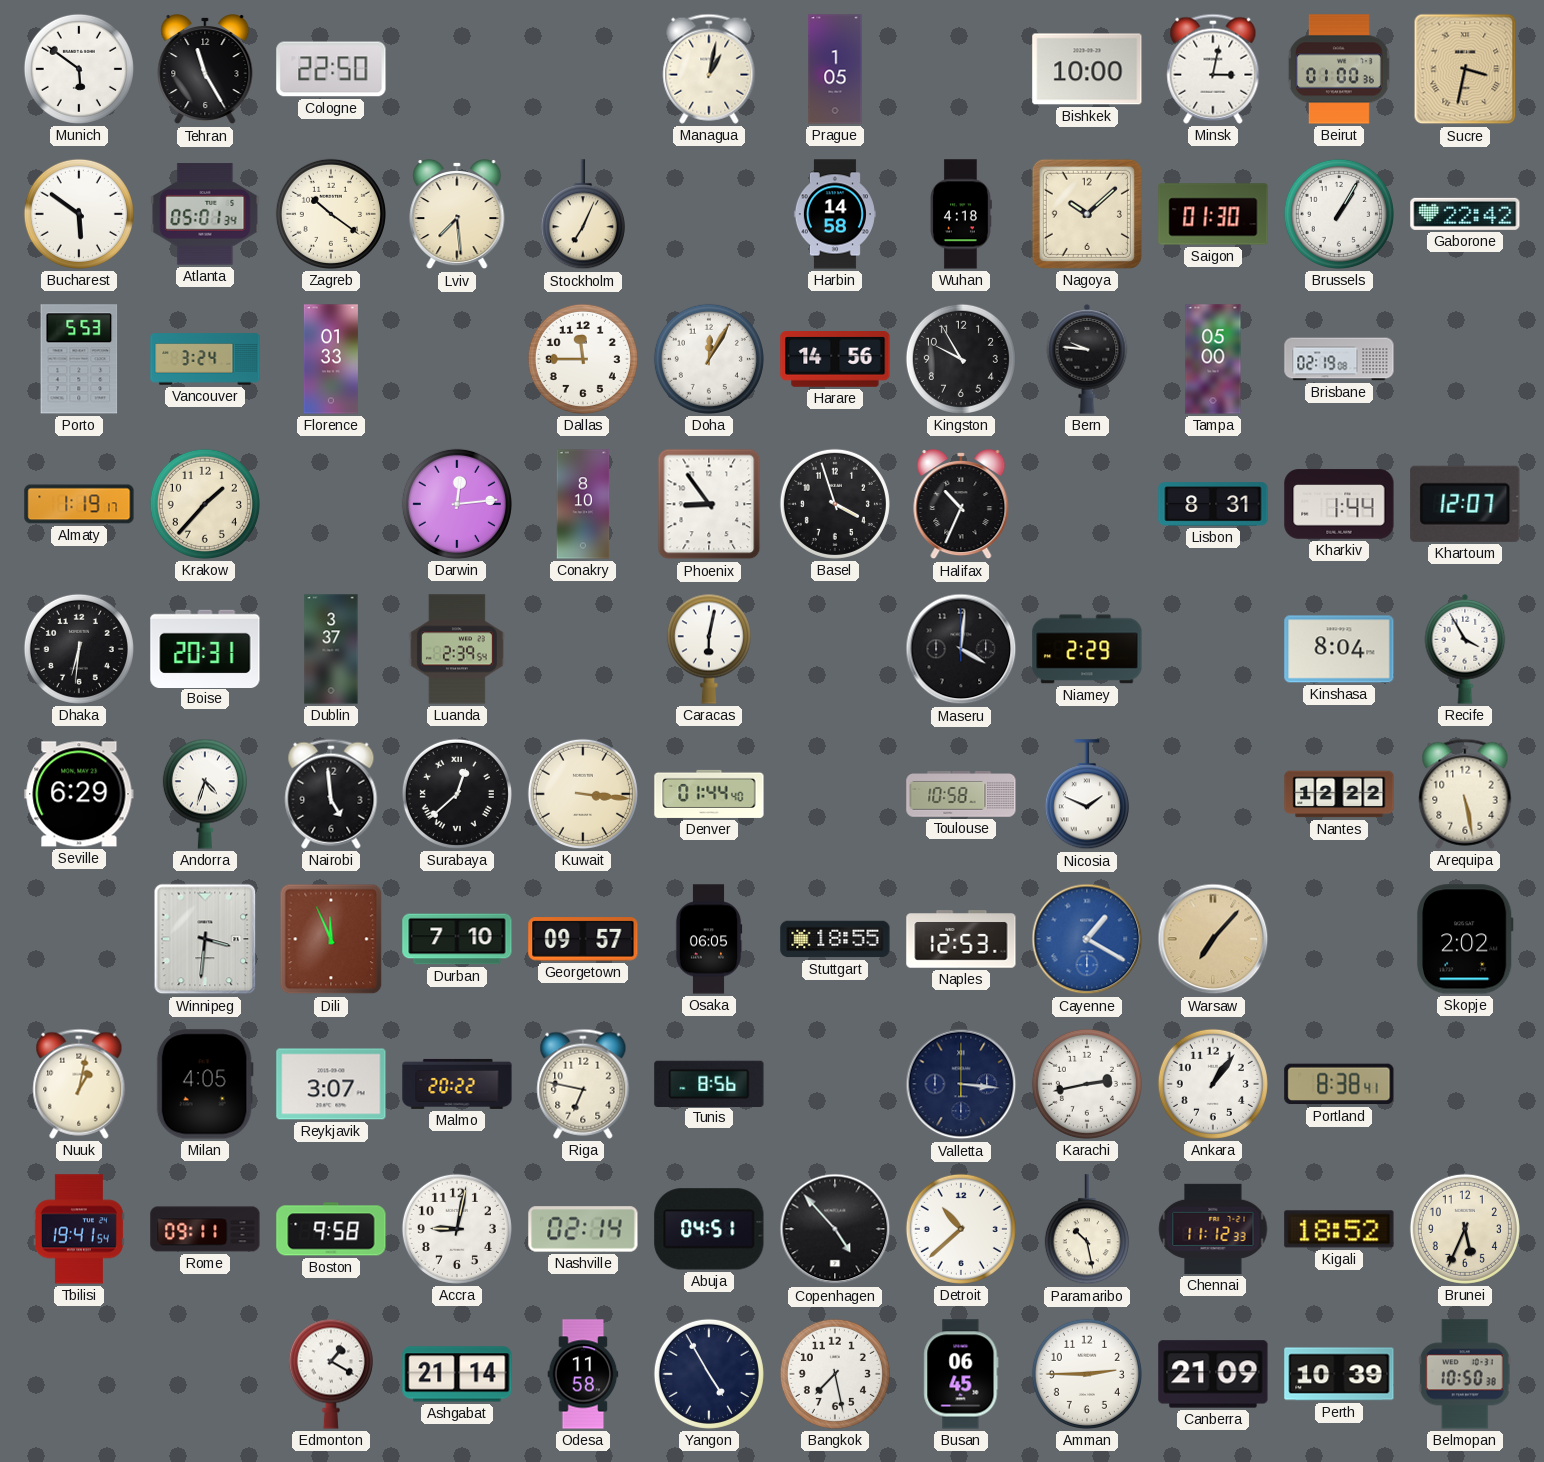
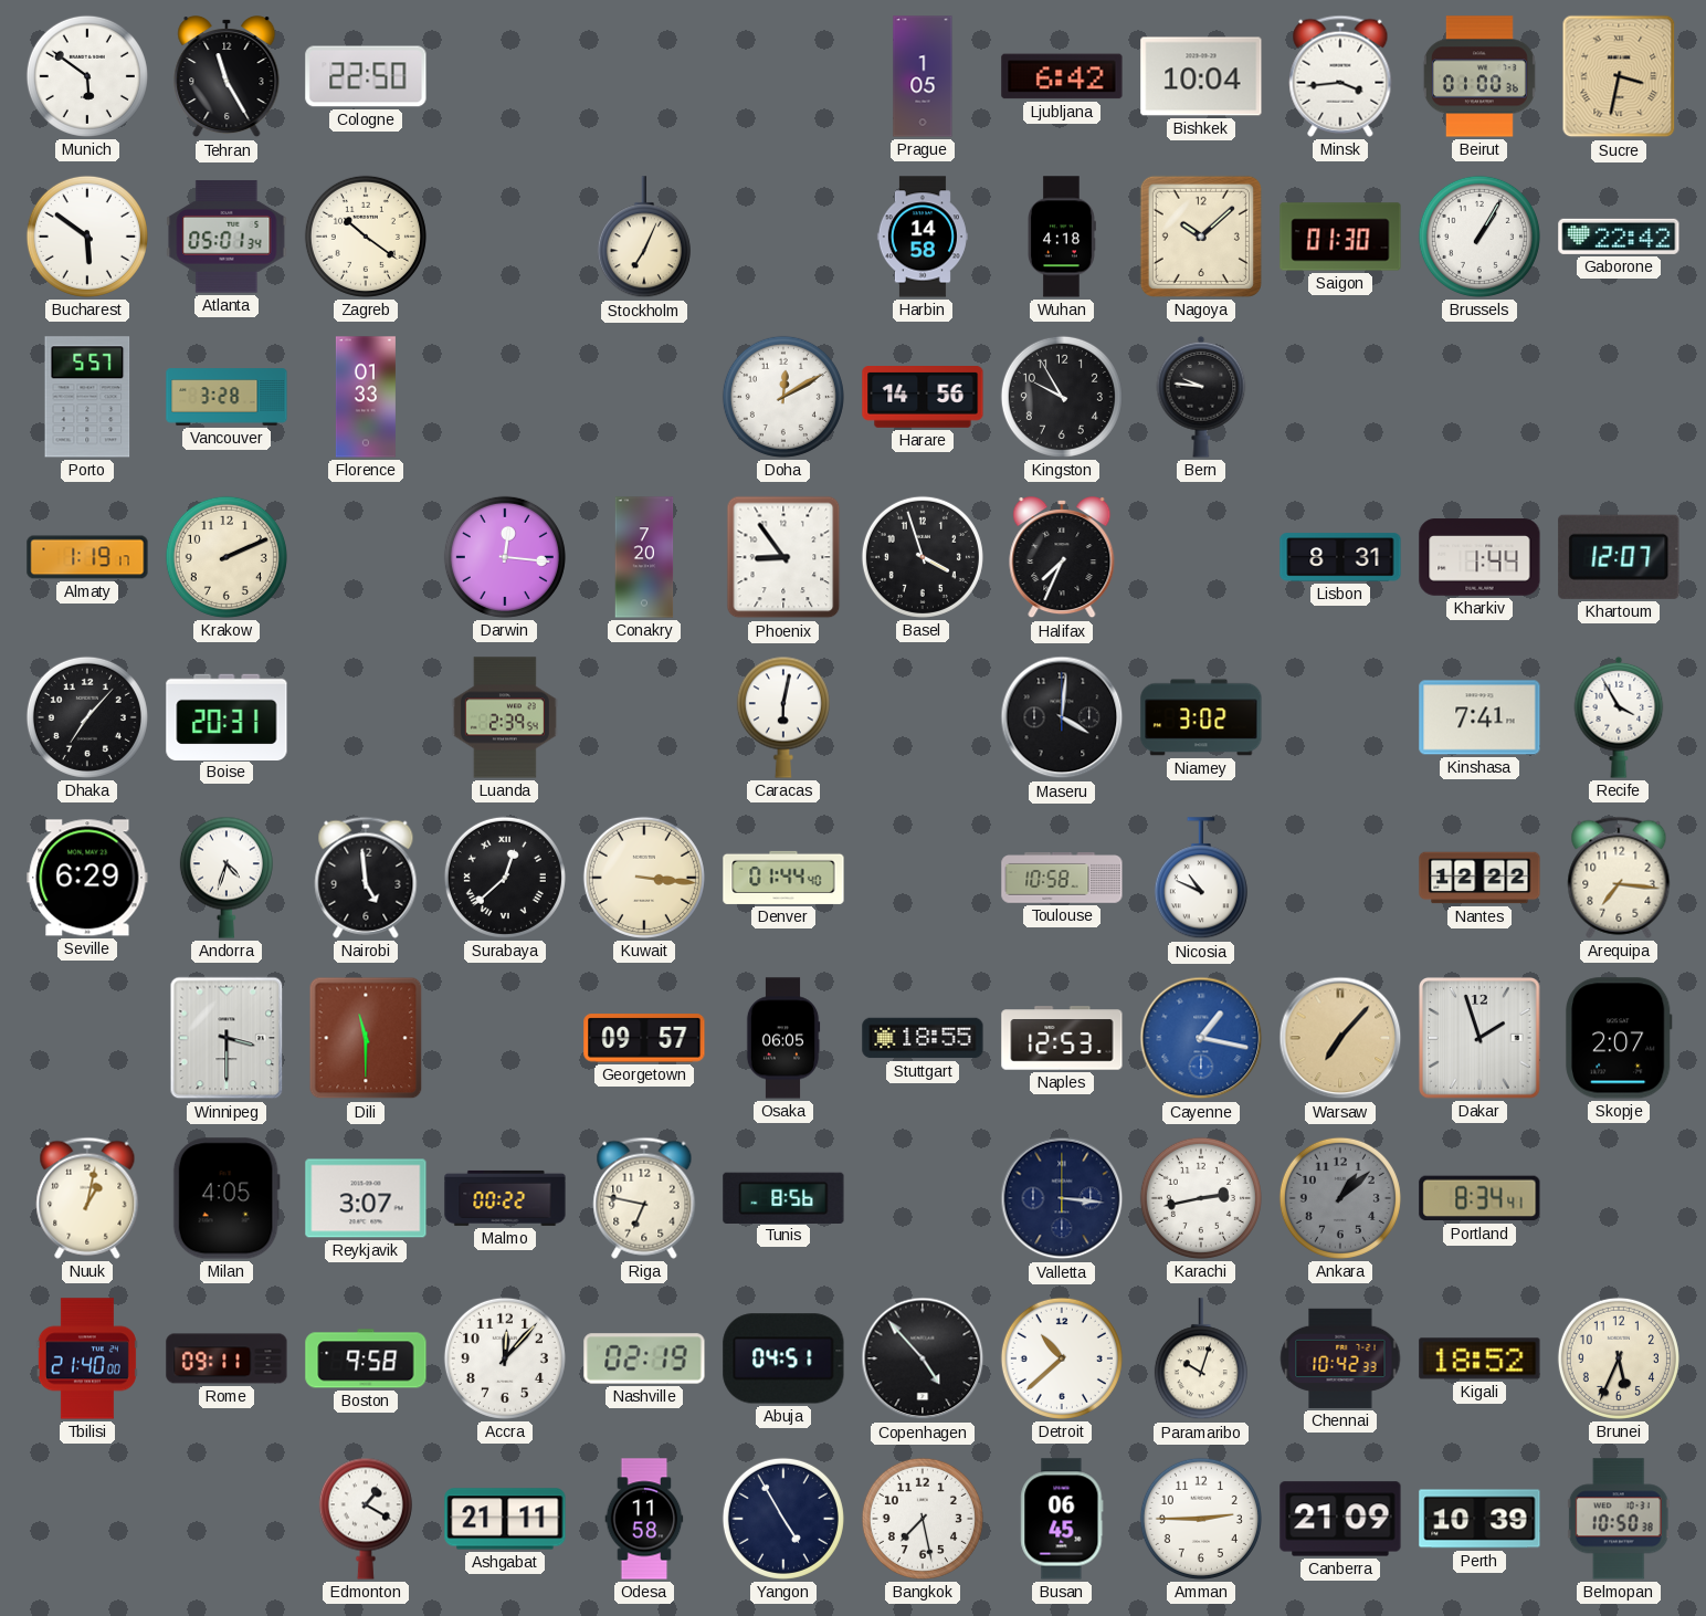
Managua: 1:02 -> none
Ljubljana: none -> 6:42
Bishkek: 10:00 -> 10:04
Minsk: 3:02 -> 3:44
Lviv: 7:29 -> none
Porto: 5:53 -> 5:57
Vancouver: 3:24 -> 3:28
Dallas: 11:45 -> none
Doha: 12:05 -> 12:10
Tampa: 05:00 -> none
Brisbane: 02:19 -> none
Krakow: 1:37 -> 2:11
Darwin: 12:14 -> 12:16
Conakry: 8:10 -> 7:20
Halifax: 10:34 -> 7:34
Dhaka: 6:31 -> 7:07
Dublin: 3:37 -> none
Niamey: 2:29 -> 3:02
Kinshasa: 8:04 -> 7:41
Nicosia: 1:49 -> 10:49
Arequipa: 5:28 -> 7:16
Winnipeg: 3:31 -> 3:30
Dili: 11:56 -> 11:30
Durban: 7:10 -> none
Cayenne: 1:20 -> 1:17
Dakar: none -> 1:57
Skopje: 2:02 -> 2:07
Malmo: 20:22 -> 00:22
Ankara: 1:06 -> 1:08
Ankara dial: white -> grey
Portland: 8:38 -> 8:34
Tbilisi: 19:41 -> 21:40
Accra: 9:02 -> 12:07
Nashville: 02:14 -> 02:19
Paramaribo: 10:28 -> 10:03
Chennai: 11:12 -> 10:42
Ashgabat: 21:14 -> 21:11
